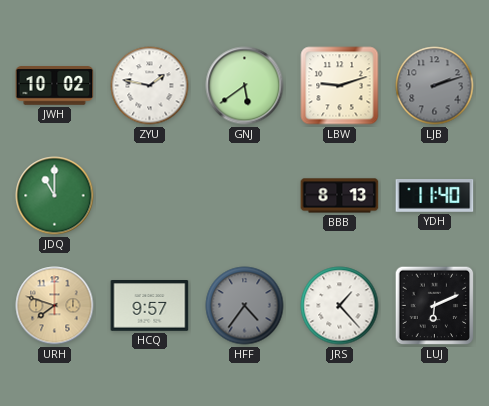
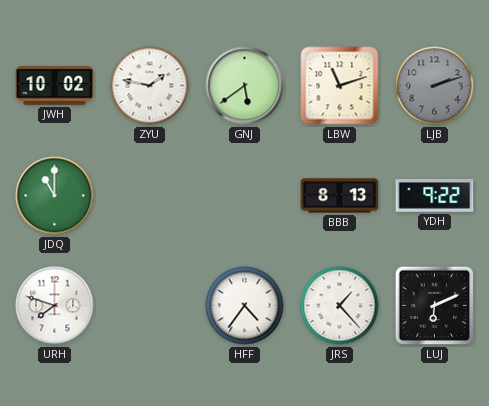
LBW: 9:12 -> 11:12
YDH: 11:40 -> 9:22
URH dial: champagne -> white
HCQ: 9:57 -> none
HFF dial: grey -> white
